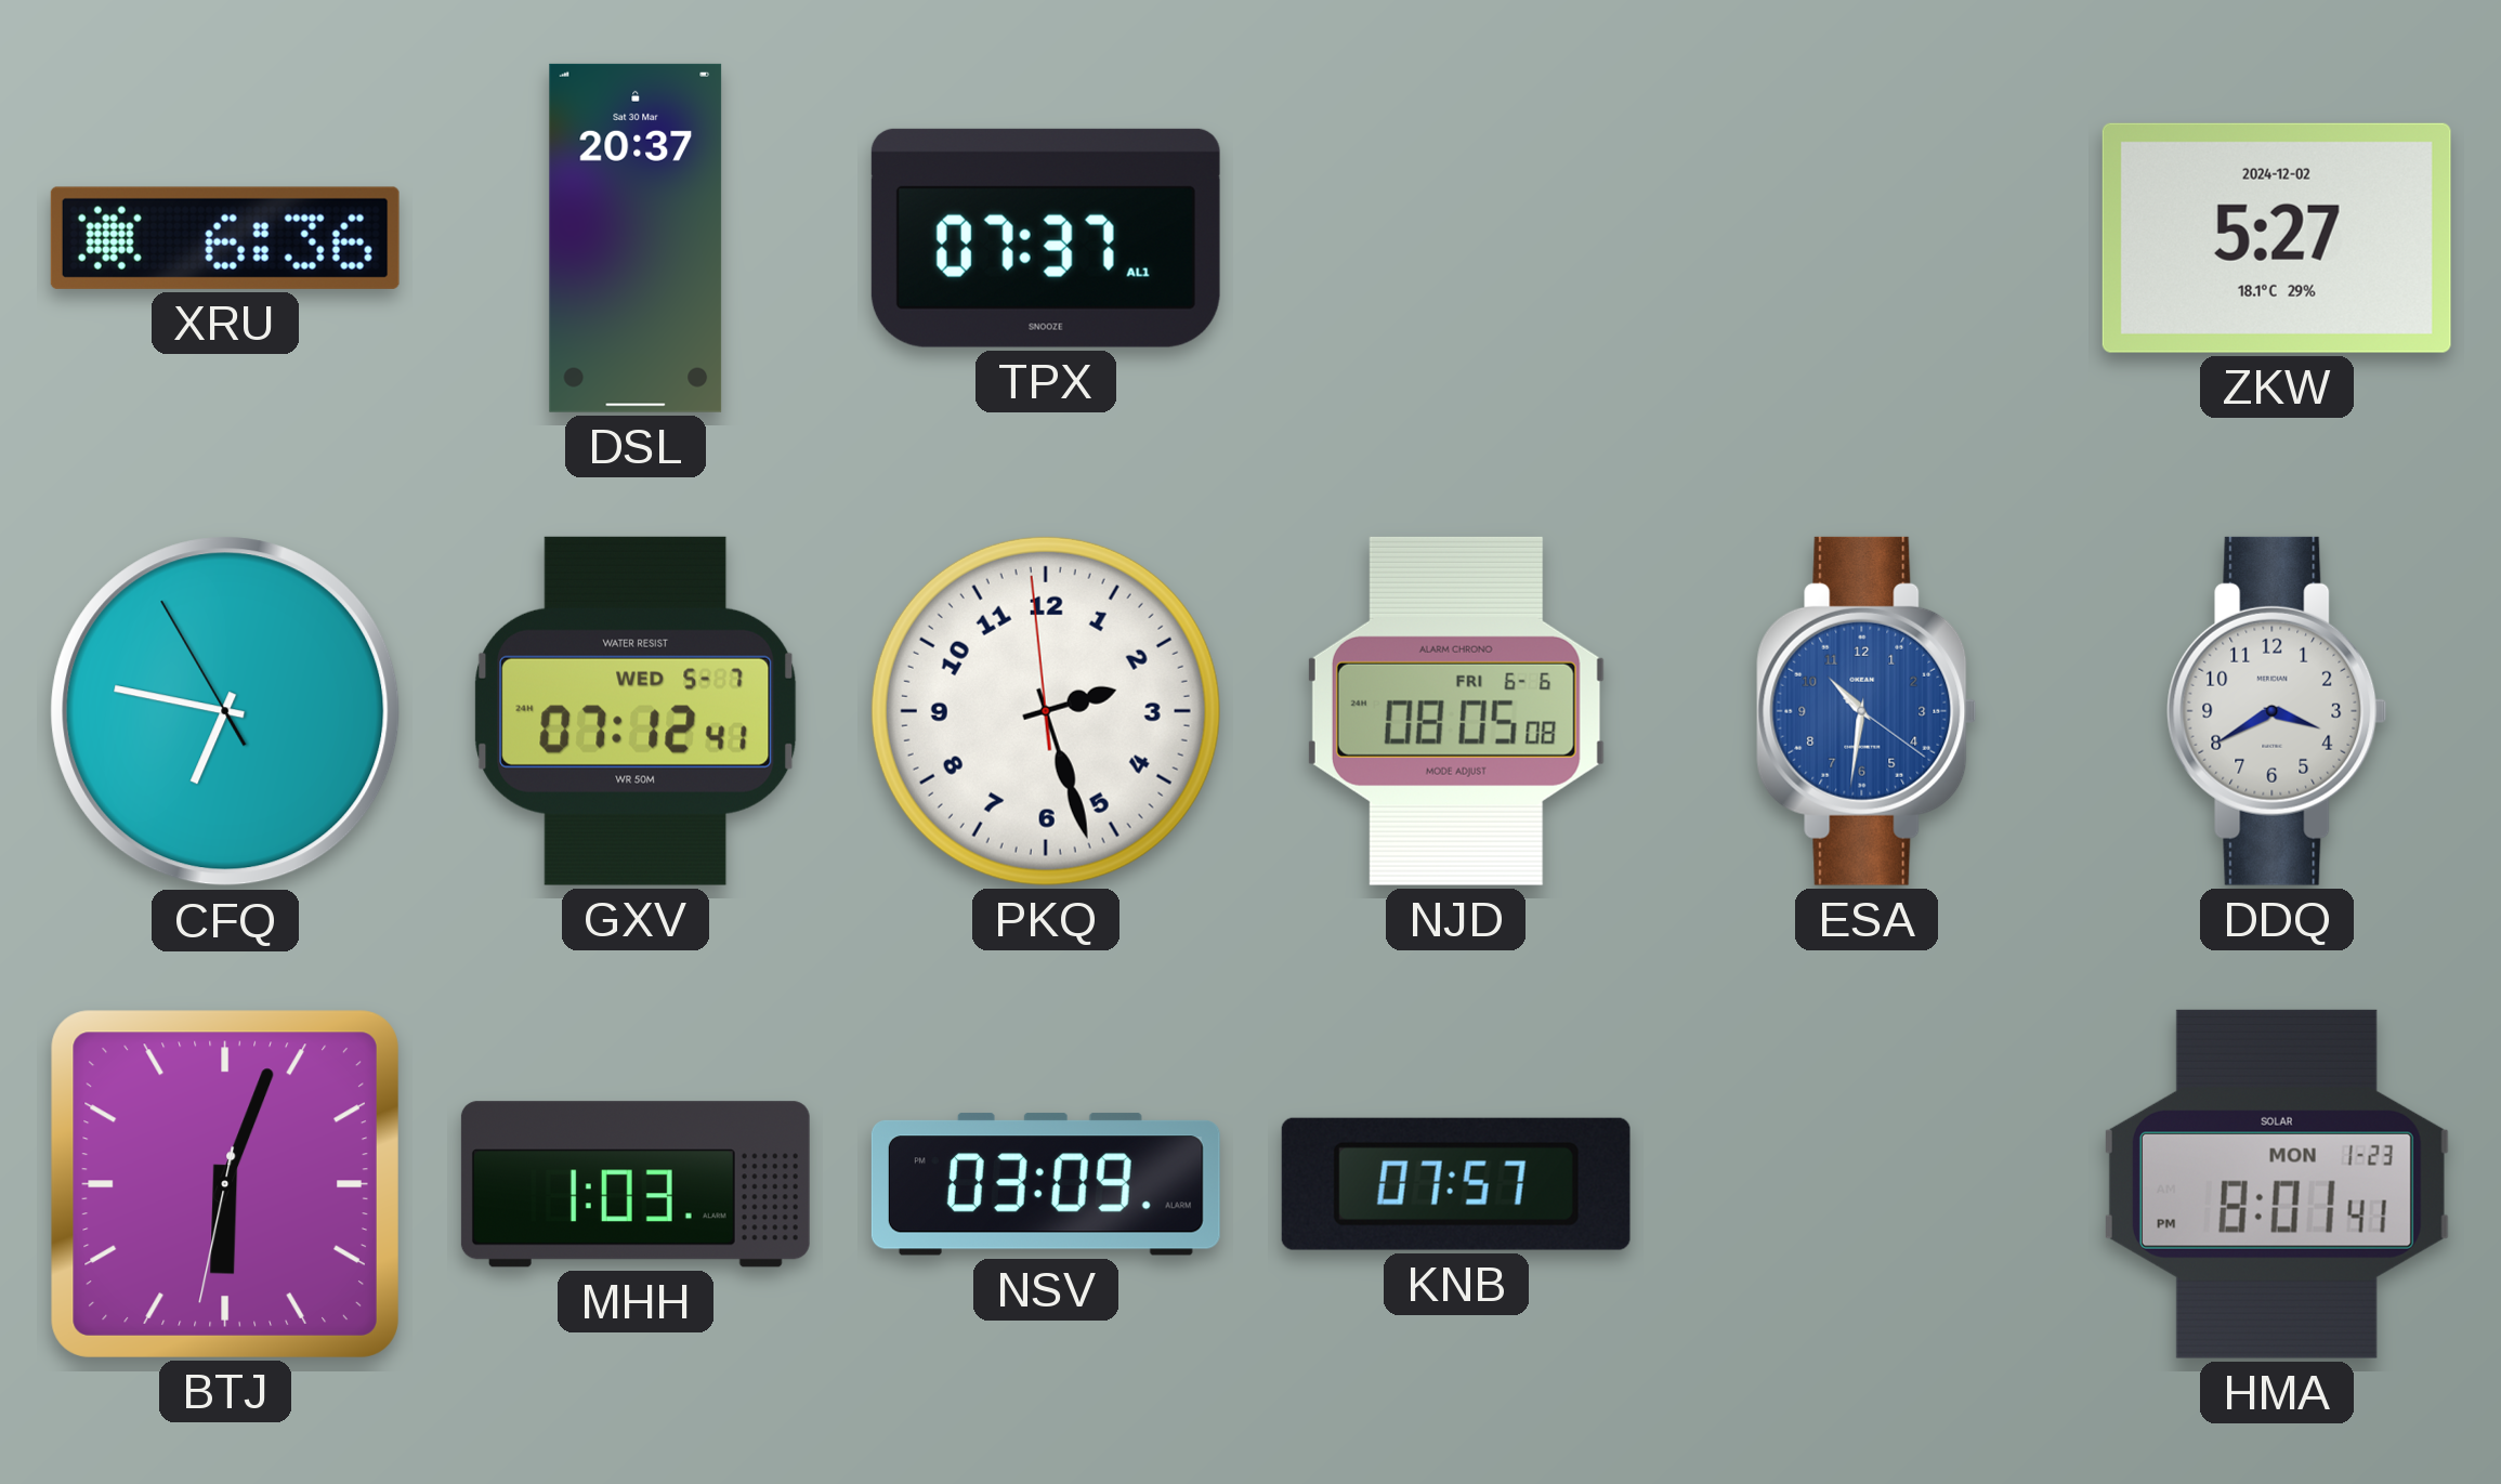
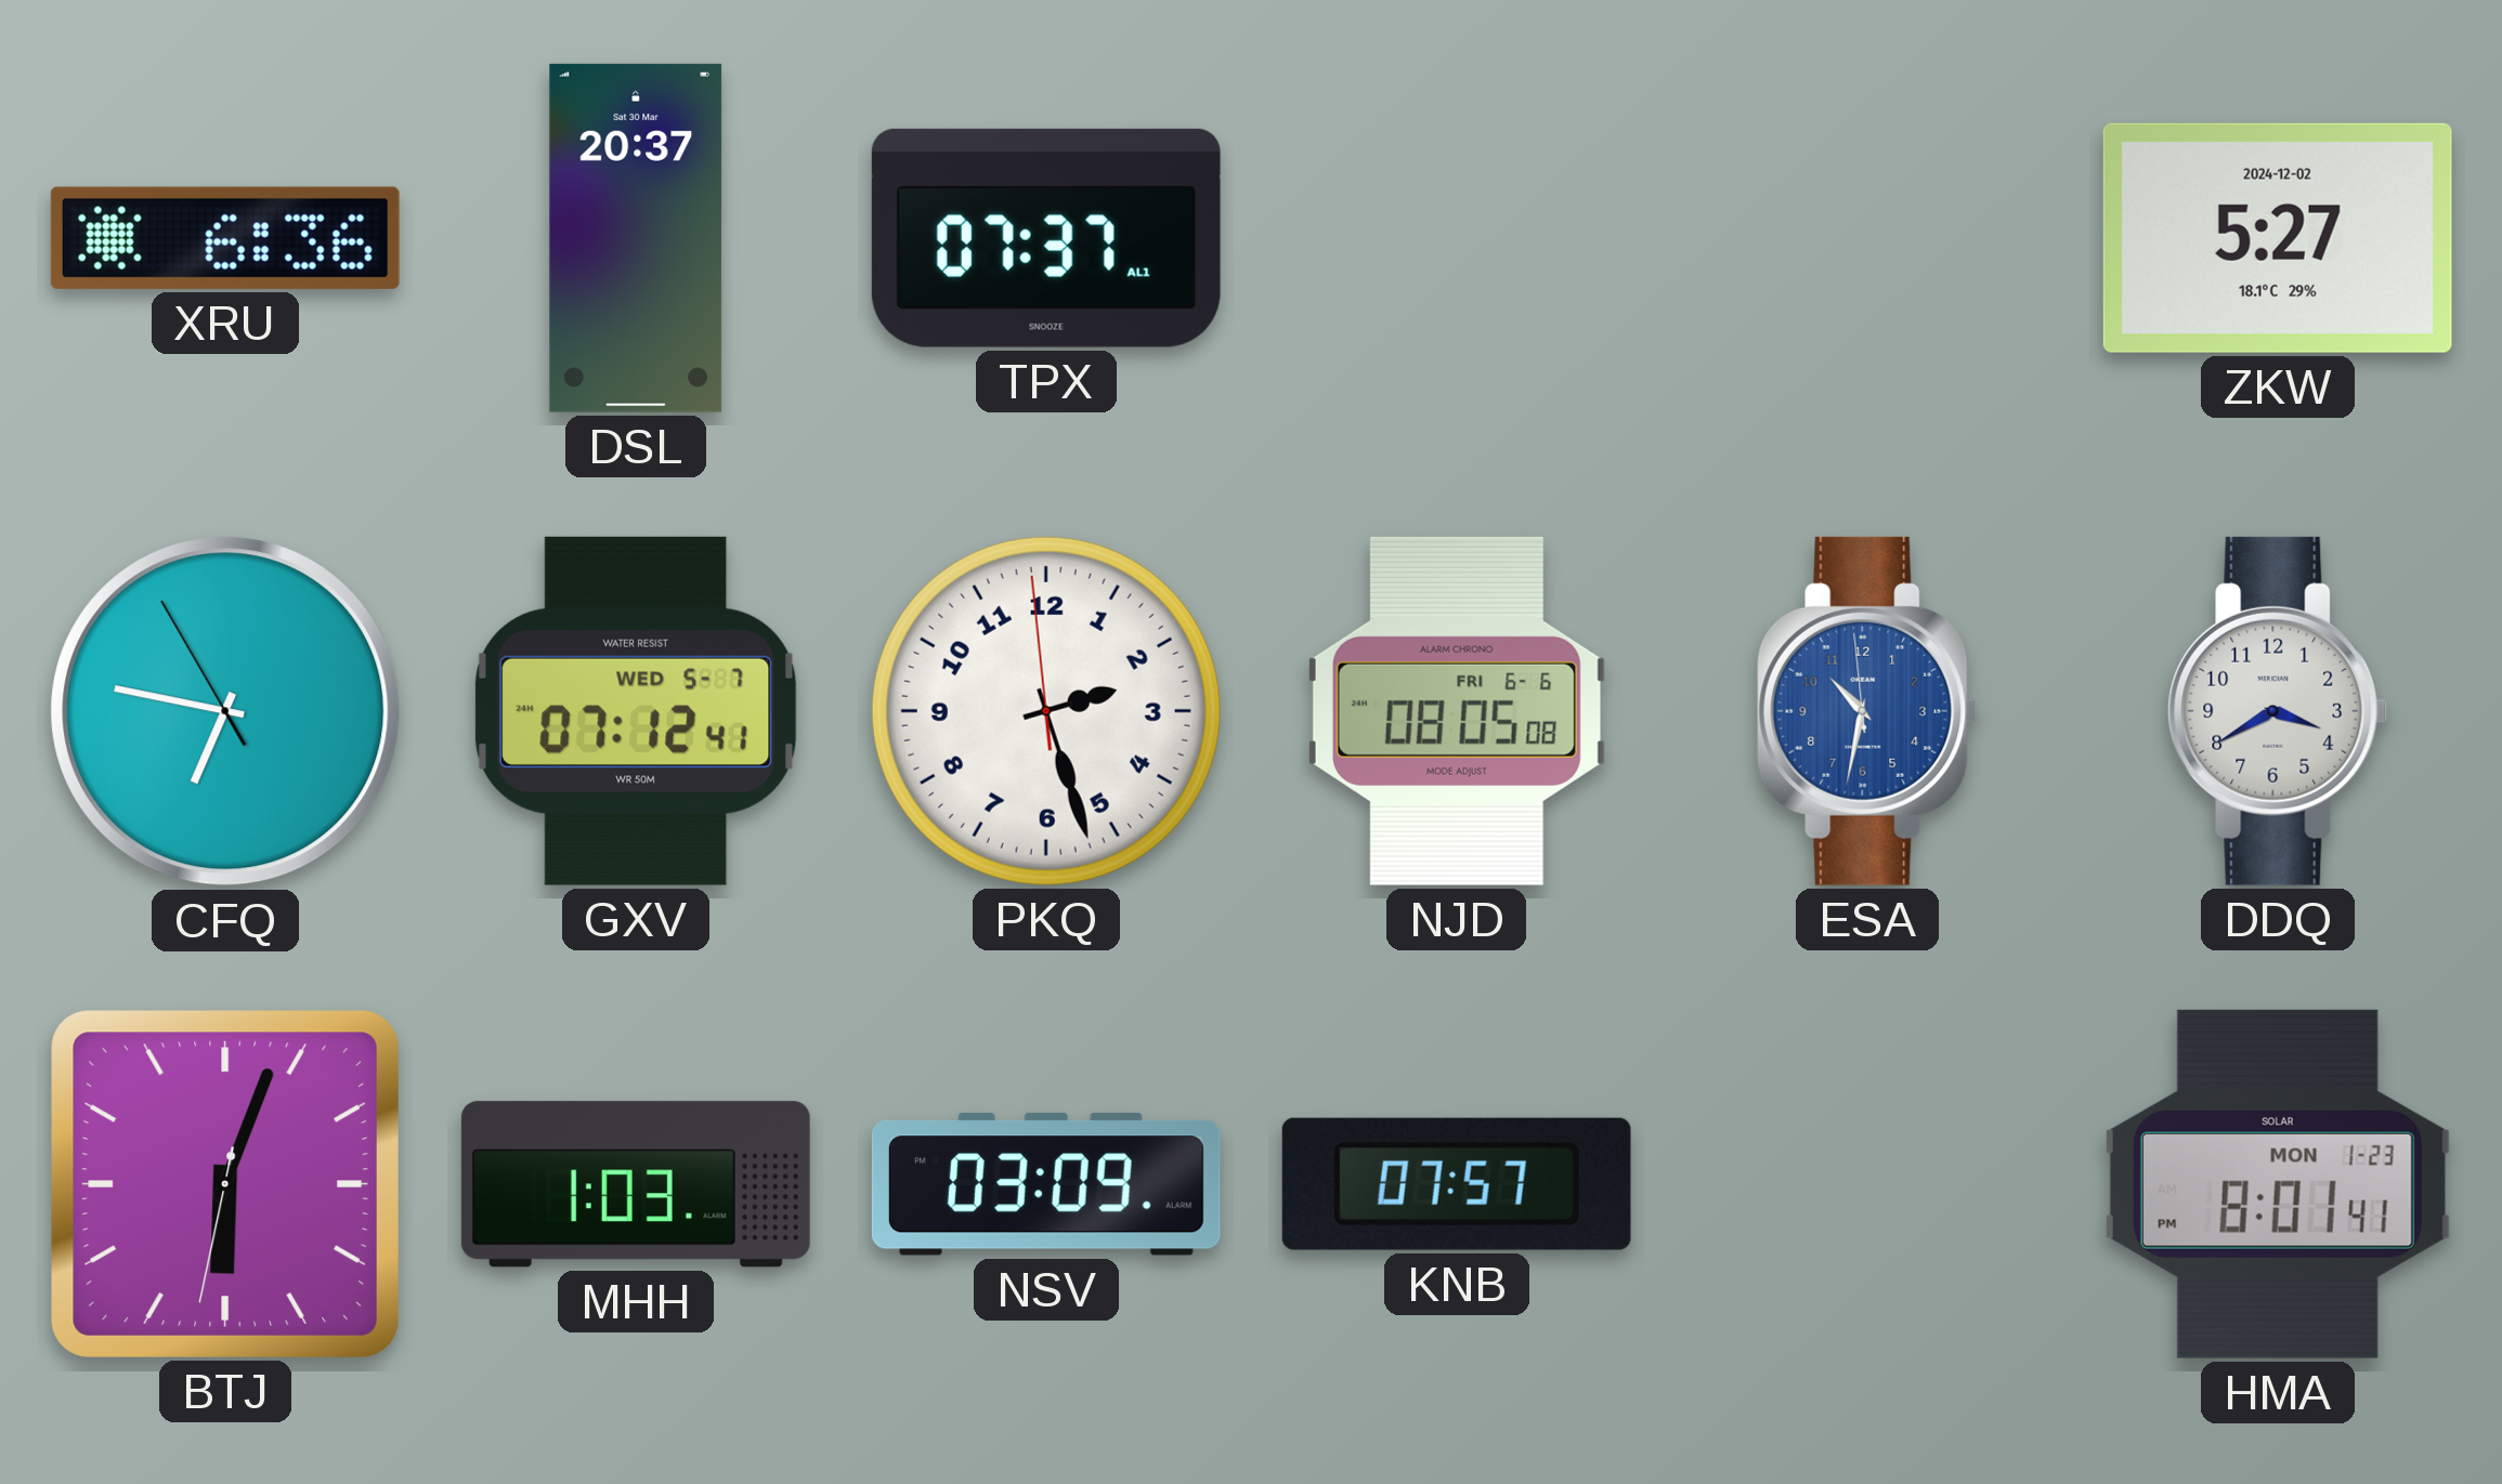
ESA: 10:31:21 -> 10:31:59
